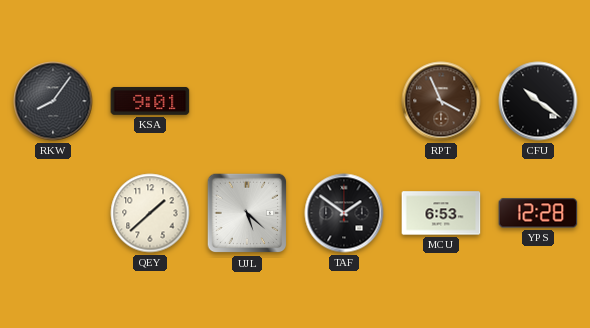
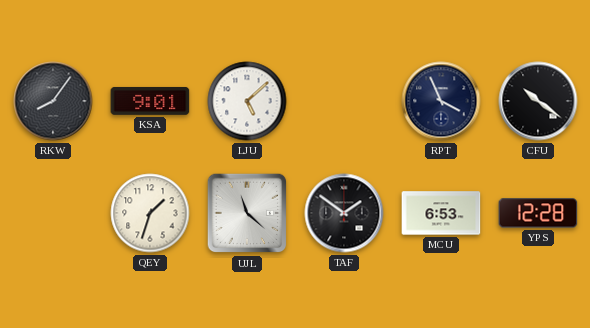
LJU: none -> 5:08
RPT dial: brown -> navy
QEY: 1:38 -> 1:33
UJL: 5:22 -> 11:22
